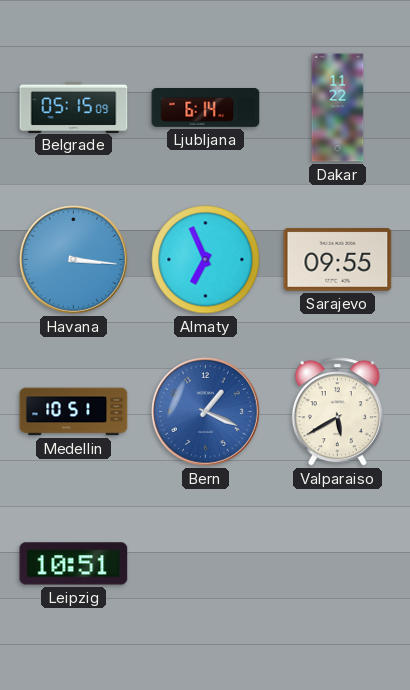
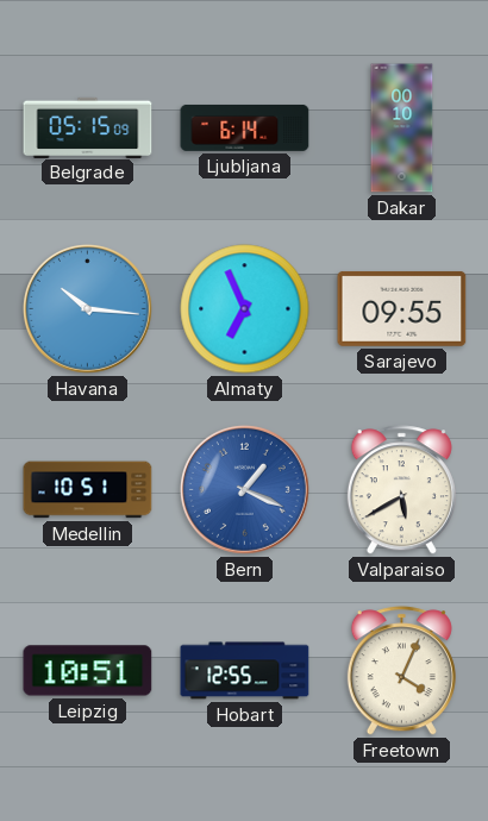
Dakar: 11:22 -> 00:10
Havana: 3:16 -> 10:16
Hobart: none -> 12:55
Freetown: none -> 4:04
